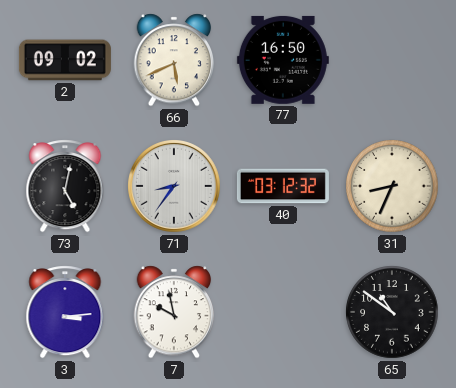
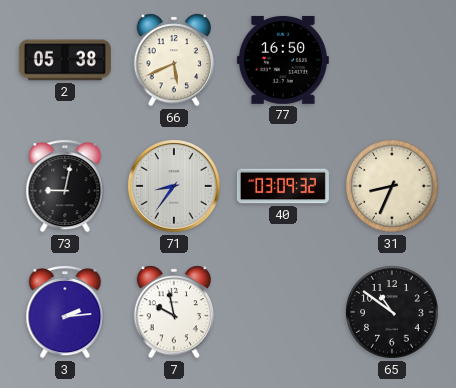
2: 09:02 -> 05:38
73: 5:02 -> 9:02
40: 03:12 -> 03:09
3: 3:14 -> 2:14
